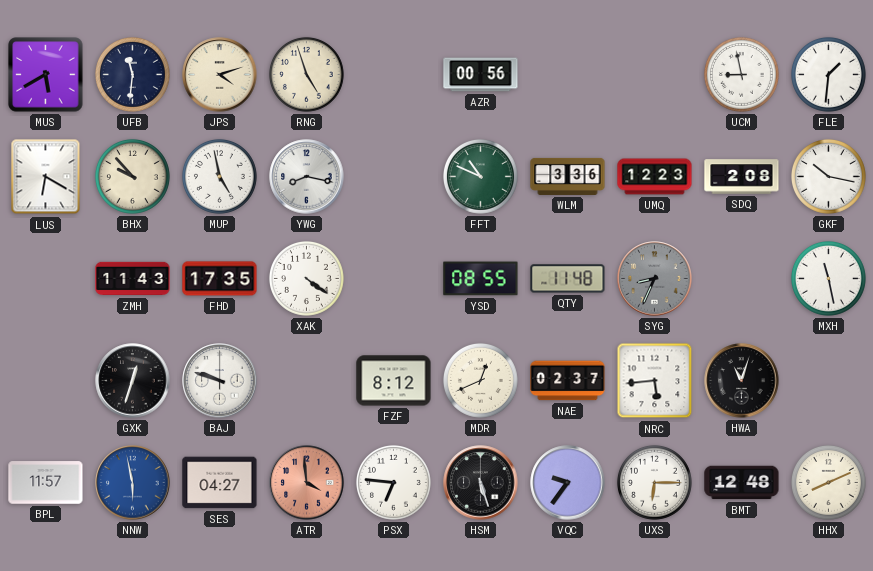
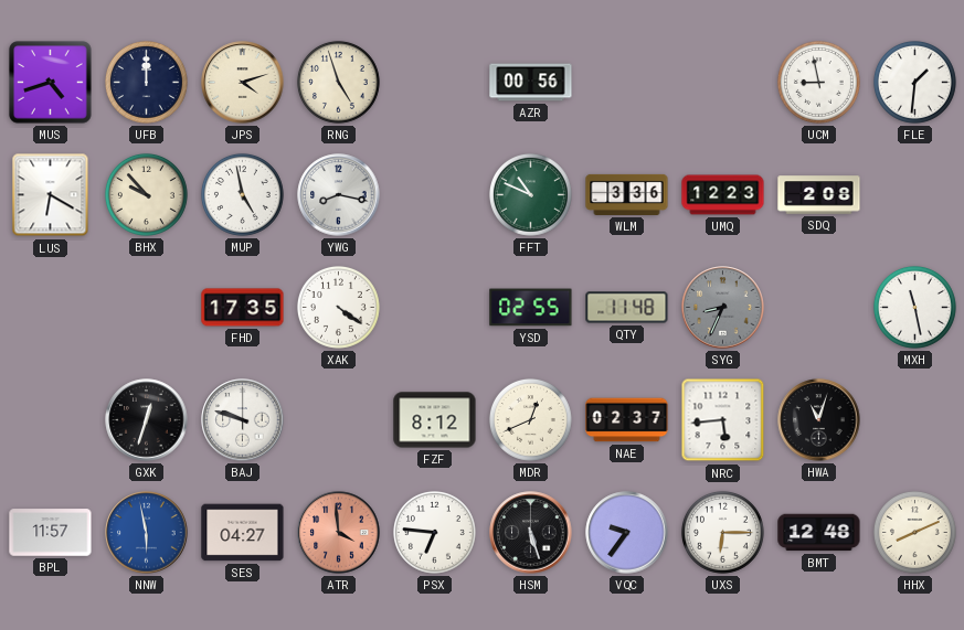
MUS: 5:40 -> 4:42
UFB: 11:31 -> 12:00
GKF: 10:17 -> none
ZMH: 11:43 -> none
YSD: 08:55 -> 02:55
